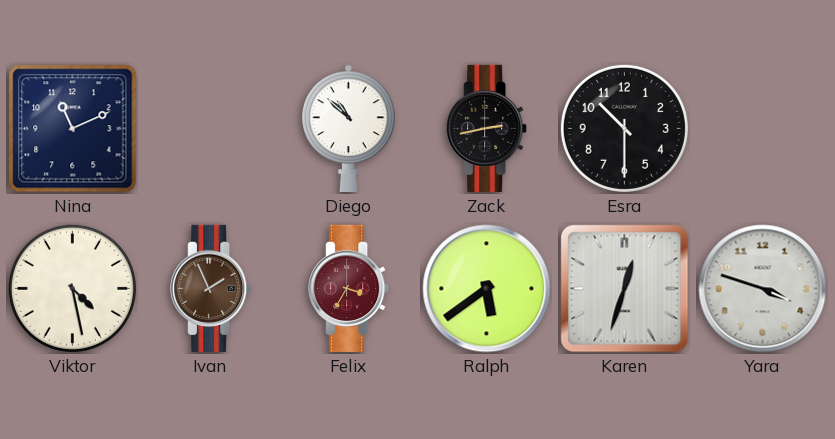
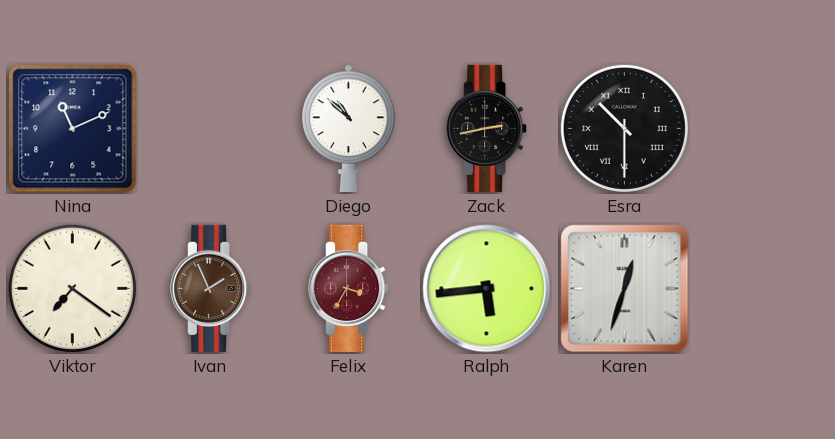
Esra numerals: Arabic -> Roman
Viktor: 4:28 -> 7:21
Ralph: 5:39 -> 5:44
Yara: 3:48 -> none
